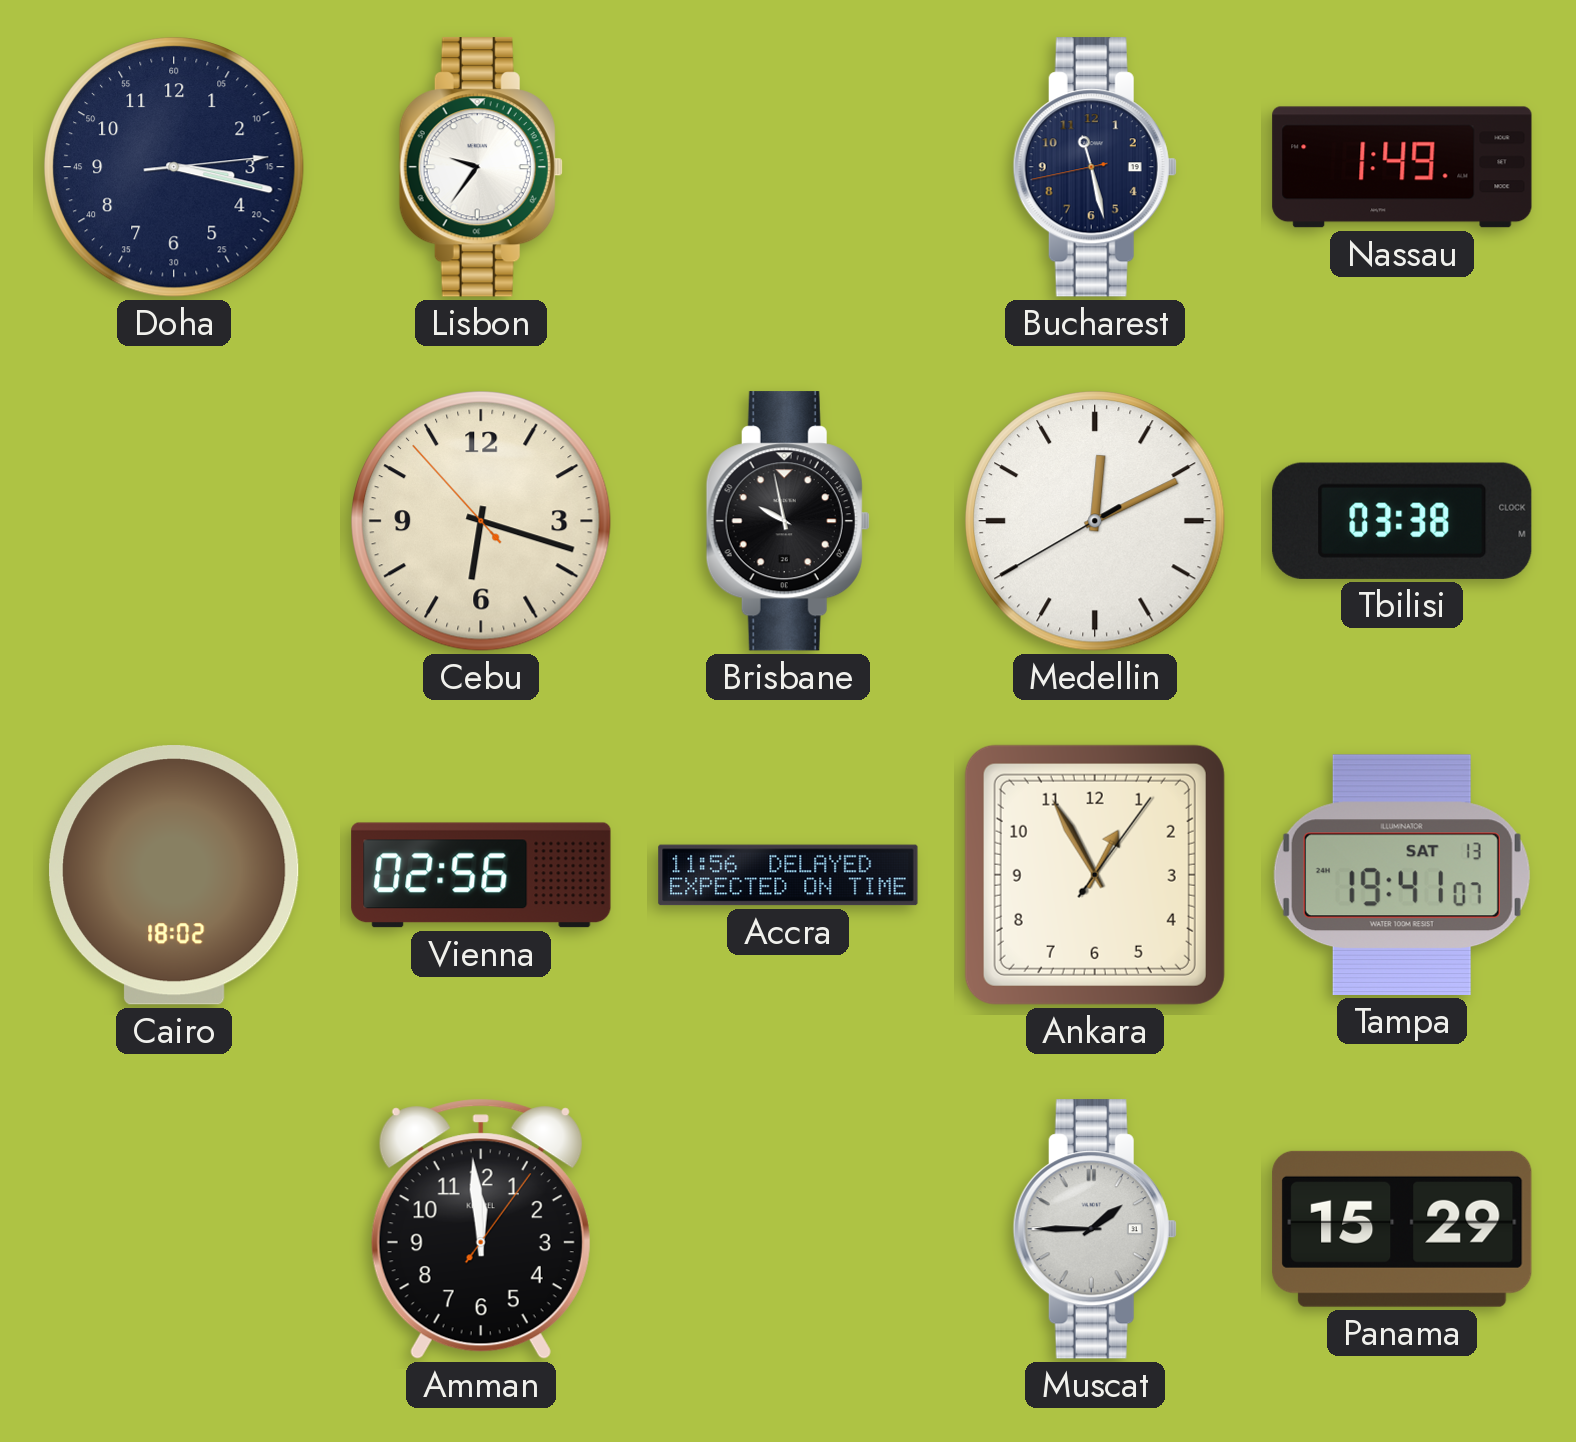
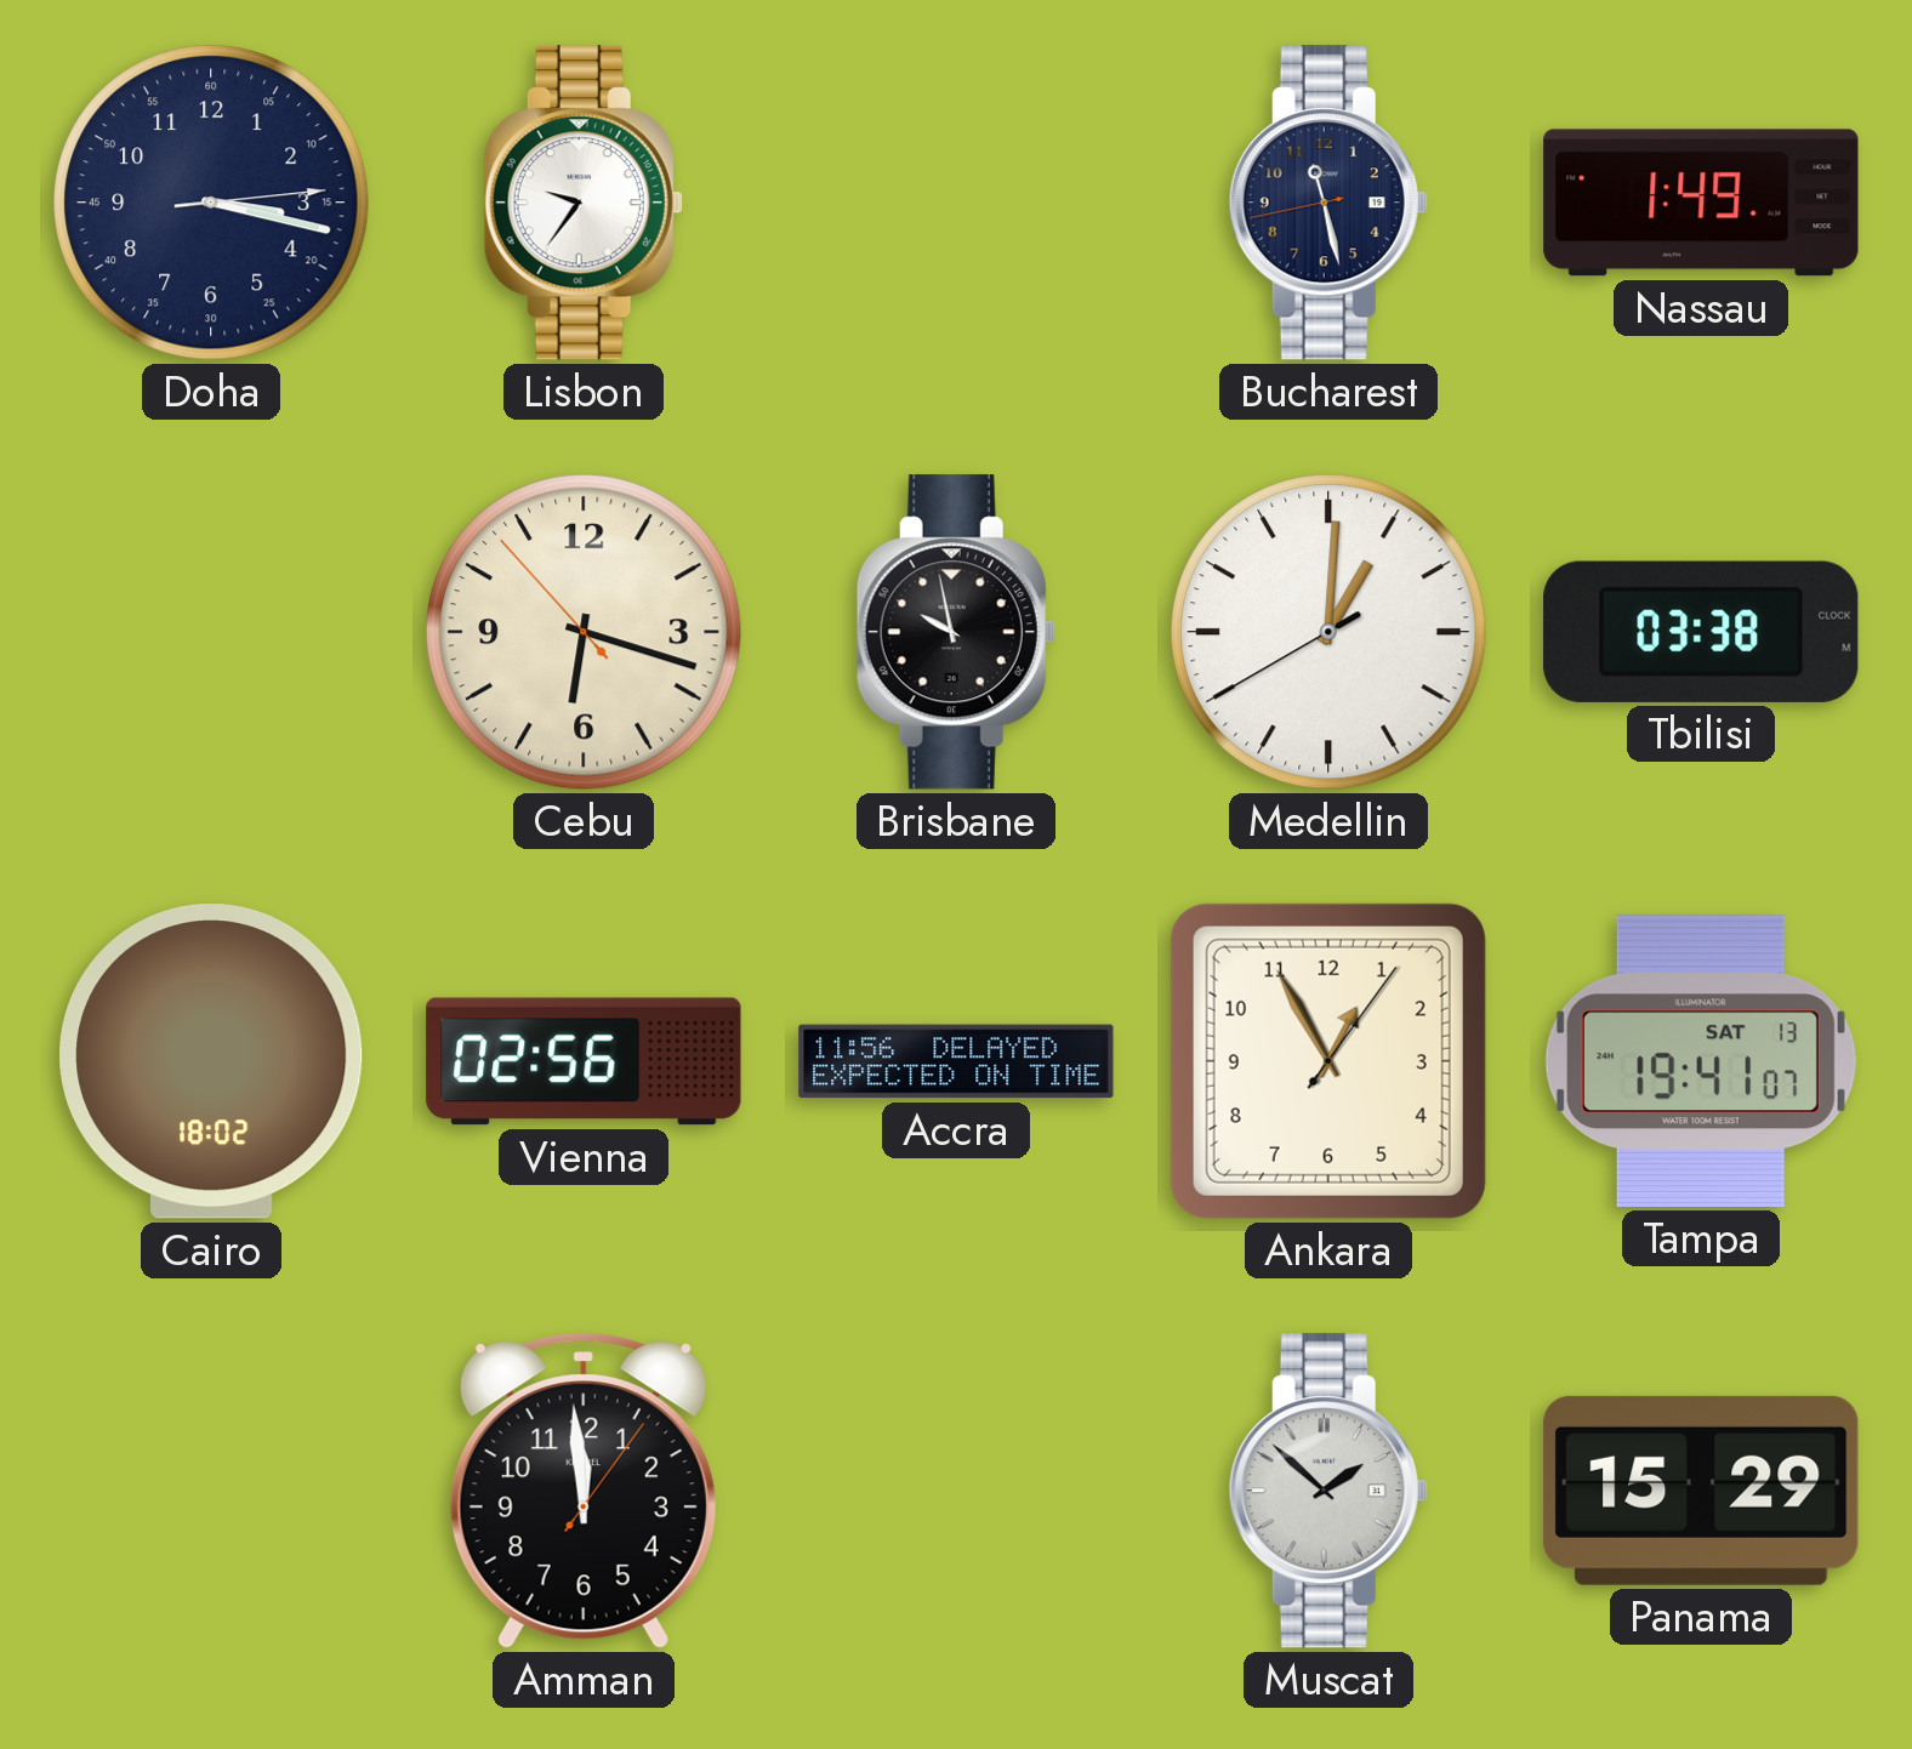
Medellin: 12:10 -> 1:00
Muscat: 1:45 -> 1:52
